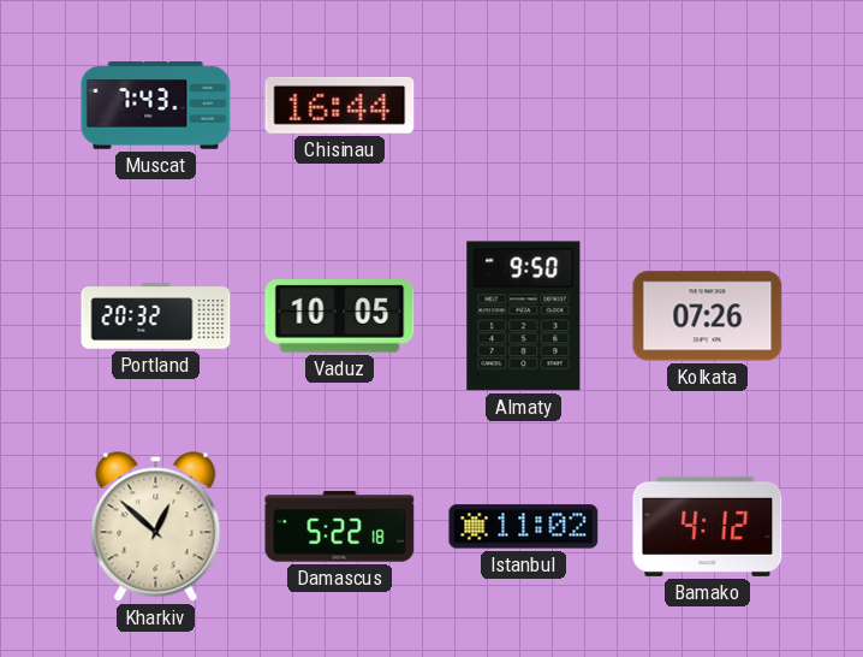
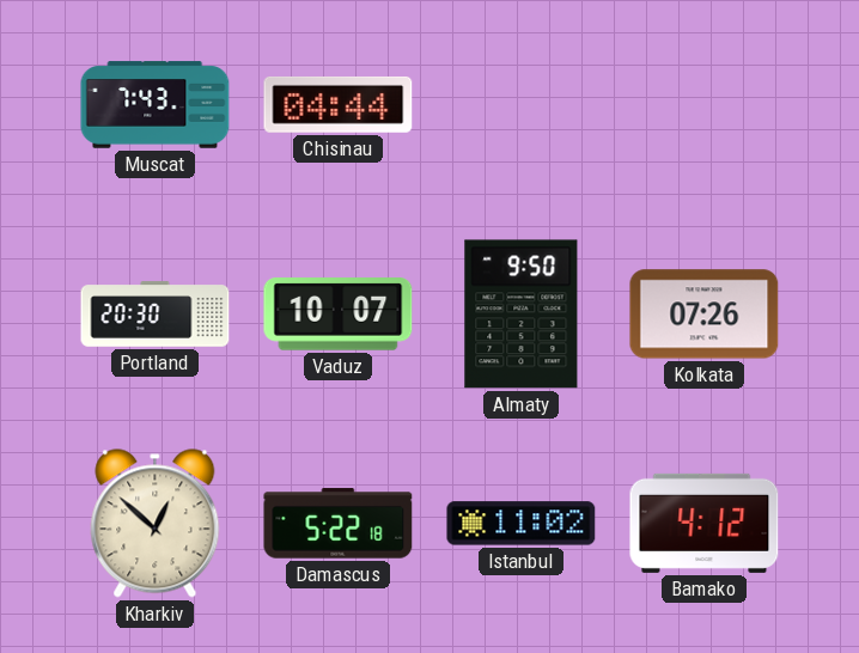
Chisinau: 16:44 -> 04:44
Portland: 20:32 -> 20:30
Vaduz: 10:05 -> 10:07
